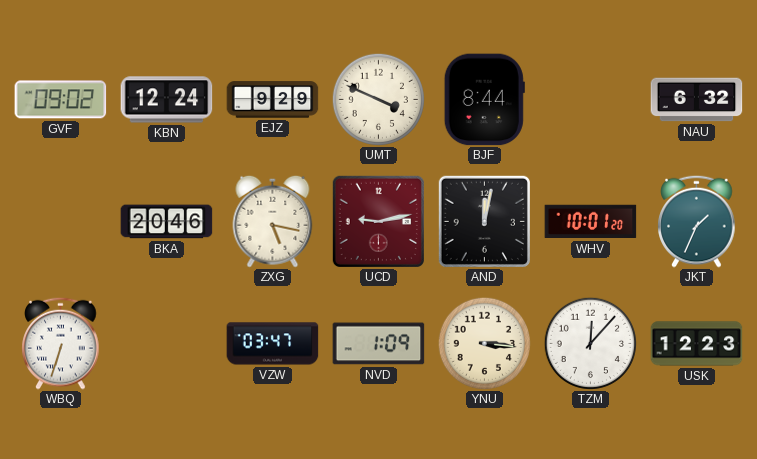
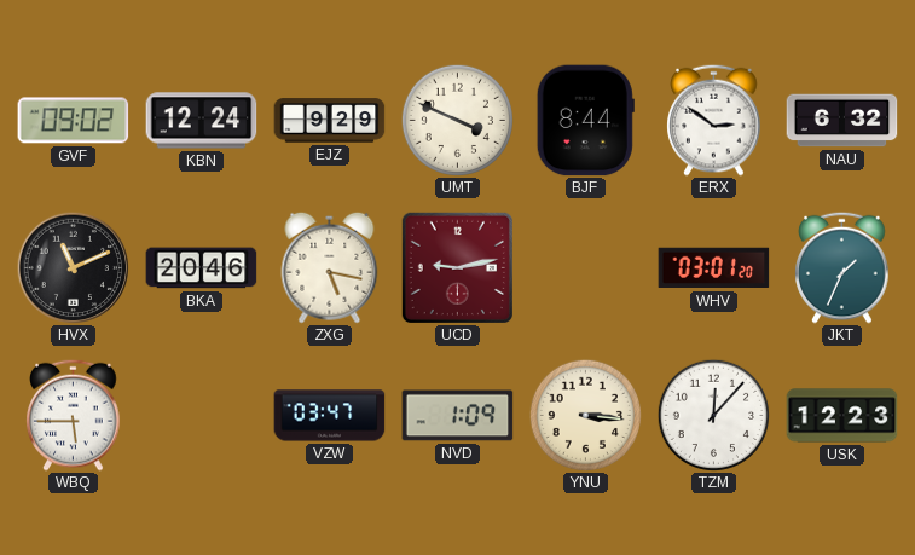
ERX: none -> 2:51
HVX: none -> 11:11
AND: 12:02 -> none
WHV: 10:01 -> 03:01
WBQ: 6:33 -> 5:45
